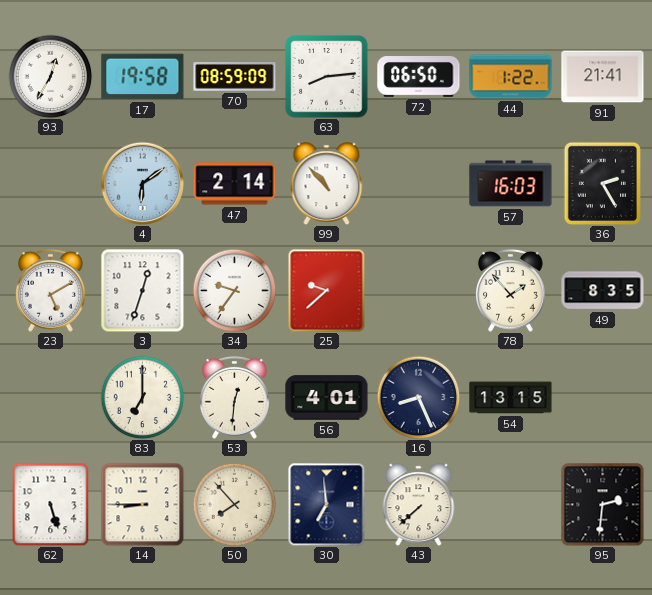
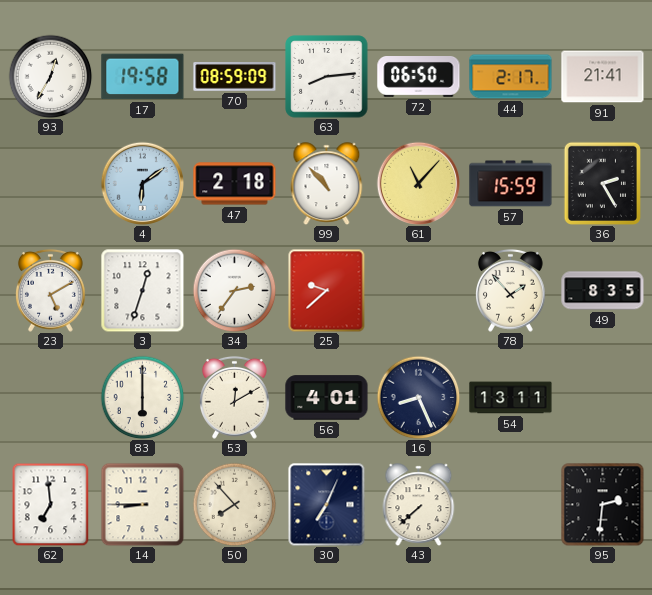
44: 1:22 -> 2:17
47: 2:14 -> 2:18
61: none -> 11:07
57: 16:03 -> 15:59
34: 9:36 -> 2:36
83: 7:00 -> 6:00
53: 12:31 -> 12:10
54: 13:15 -> 13:11
62: 5:27 -> 6:59
30: 6:59 -> 7:04
